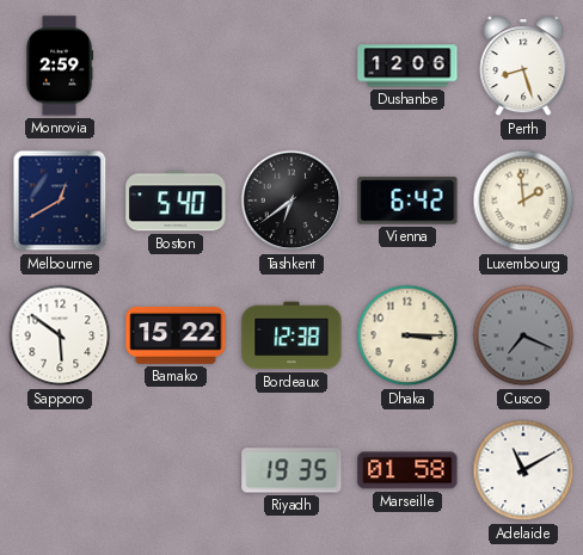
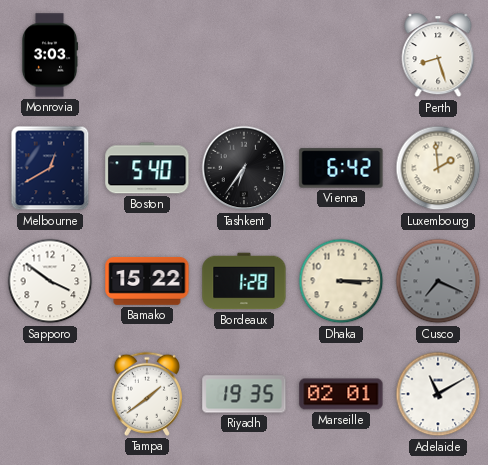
Monrovia: 2:59 -> 3:03
Dushanbe: 12:06 -> none
Tashkent: 6:39 -> 6:36
Sapporo: 5:51 -> 3:51
Bordeaux: 12:38 -> 1:28
Tampa: none -> 1:39
Marseille: 01:58 -> 02:01
